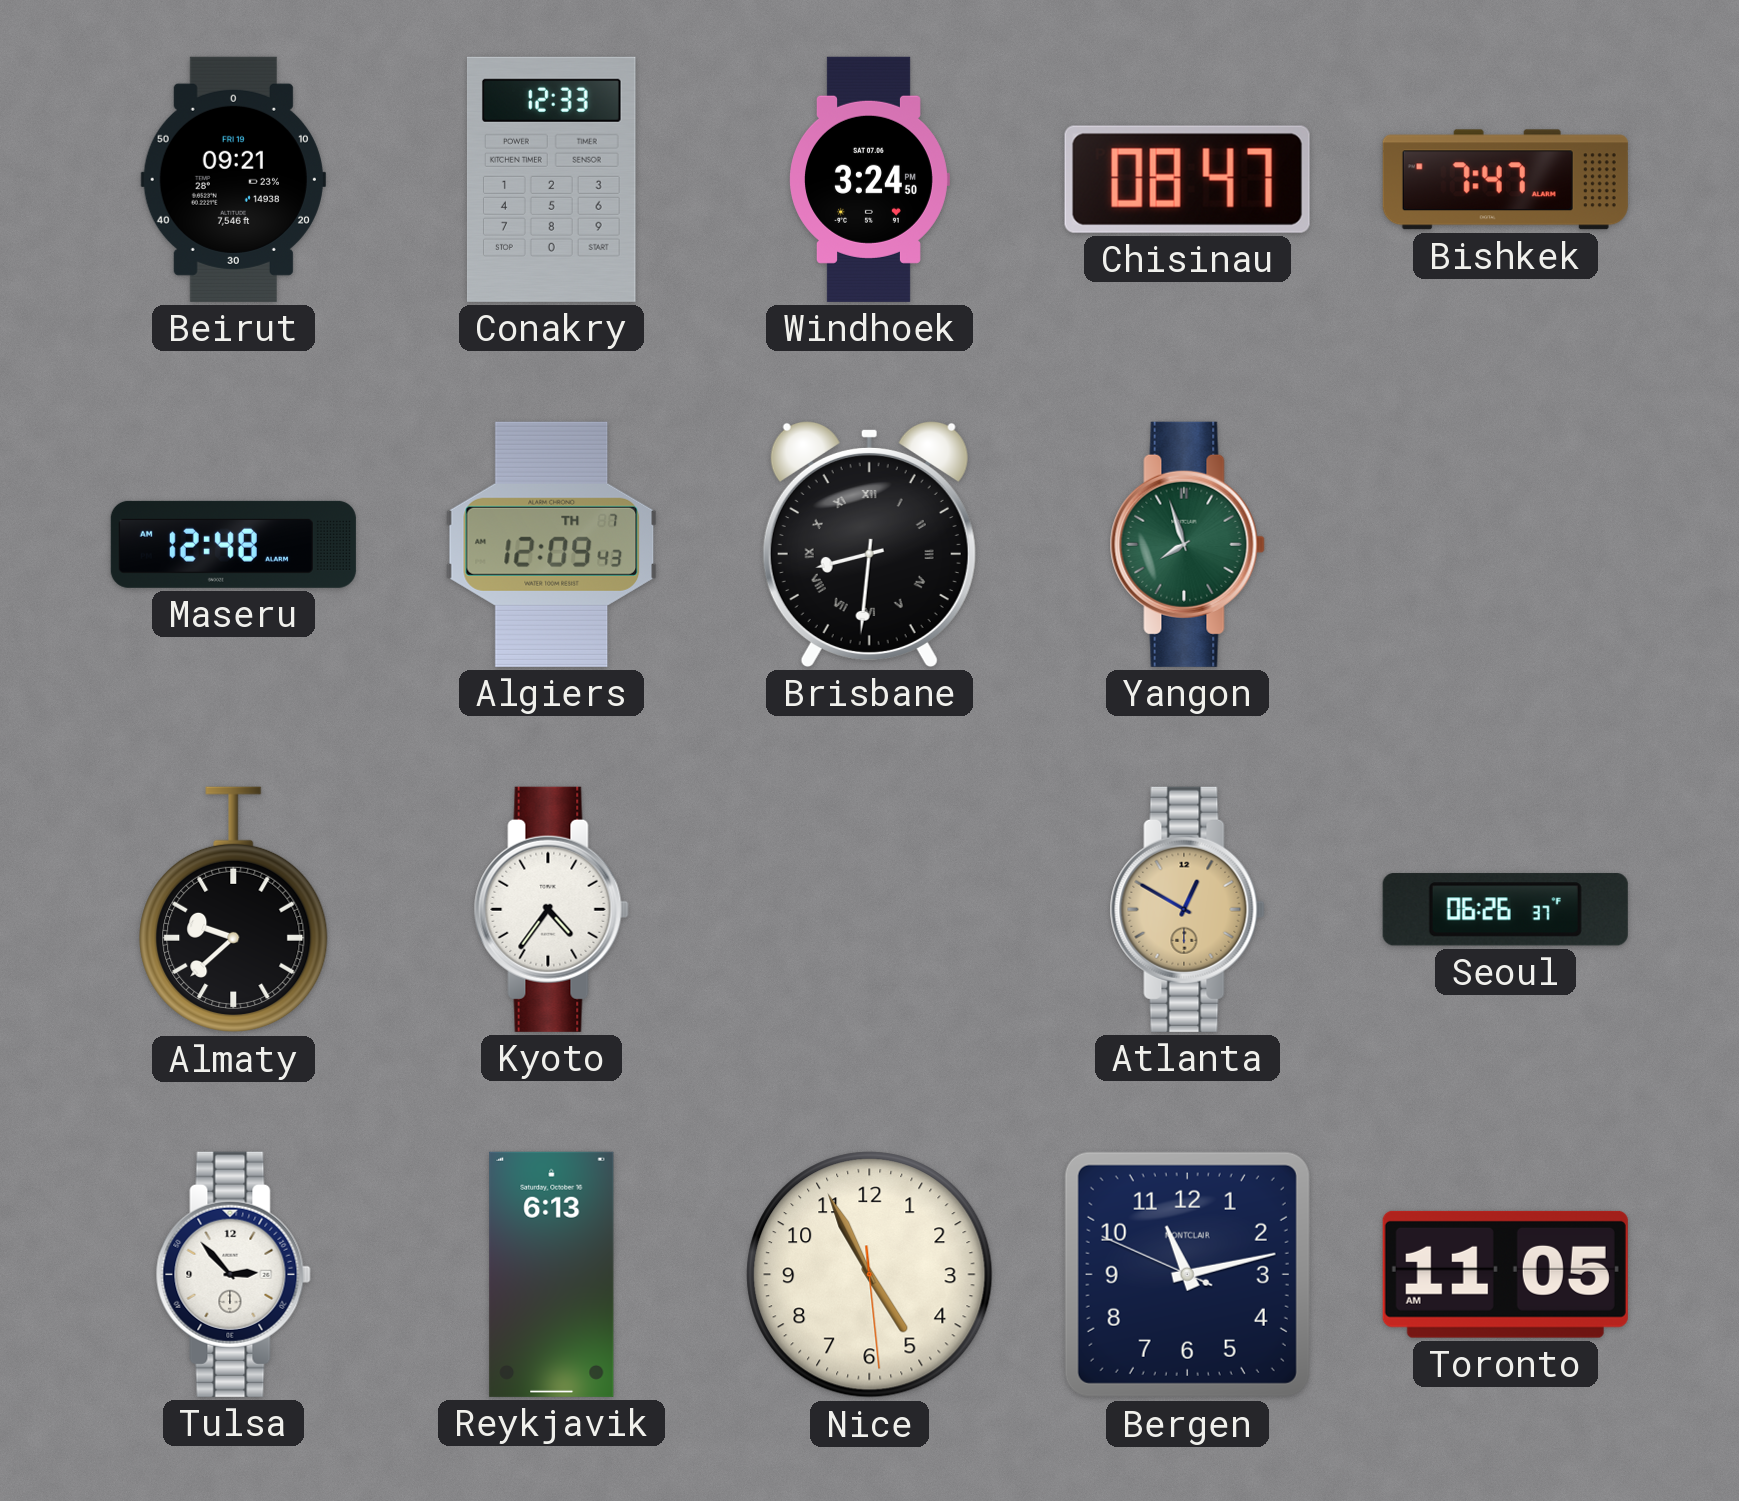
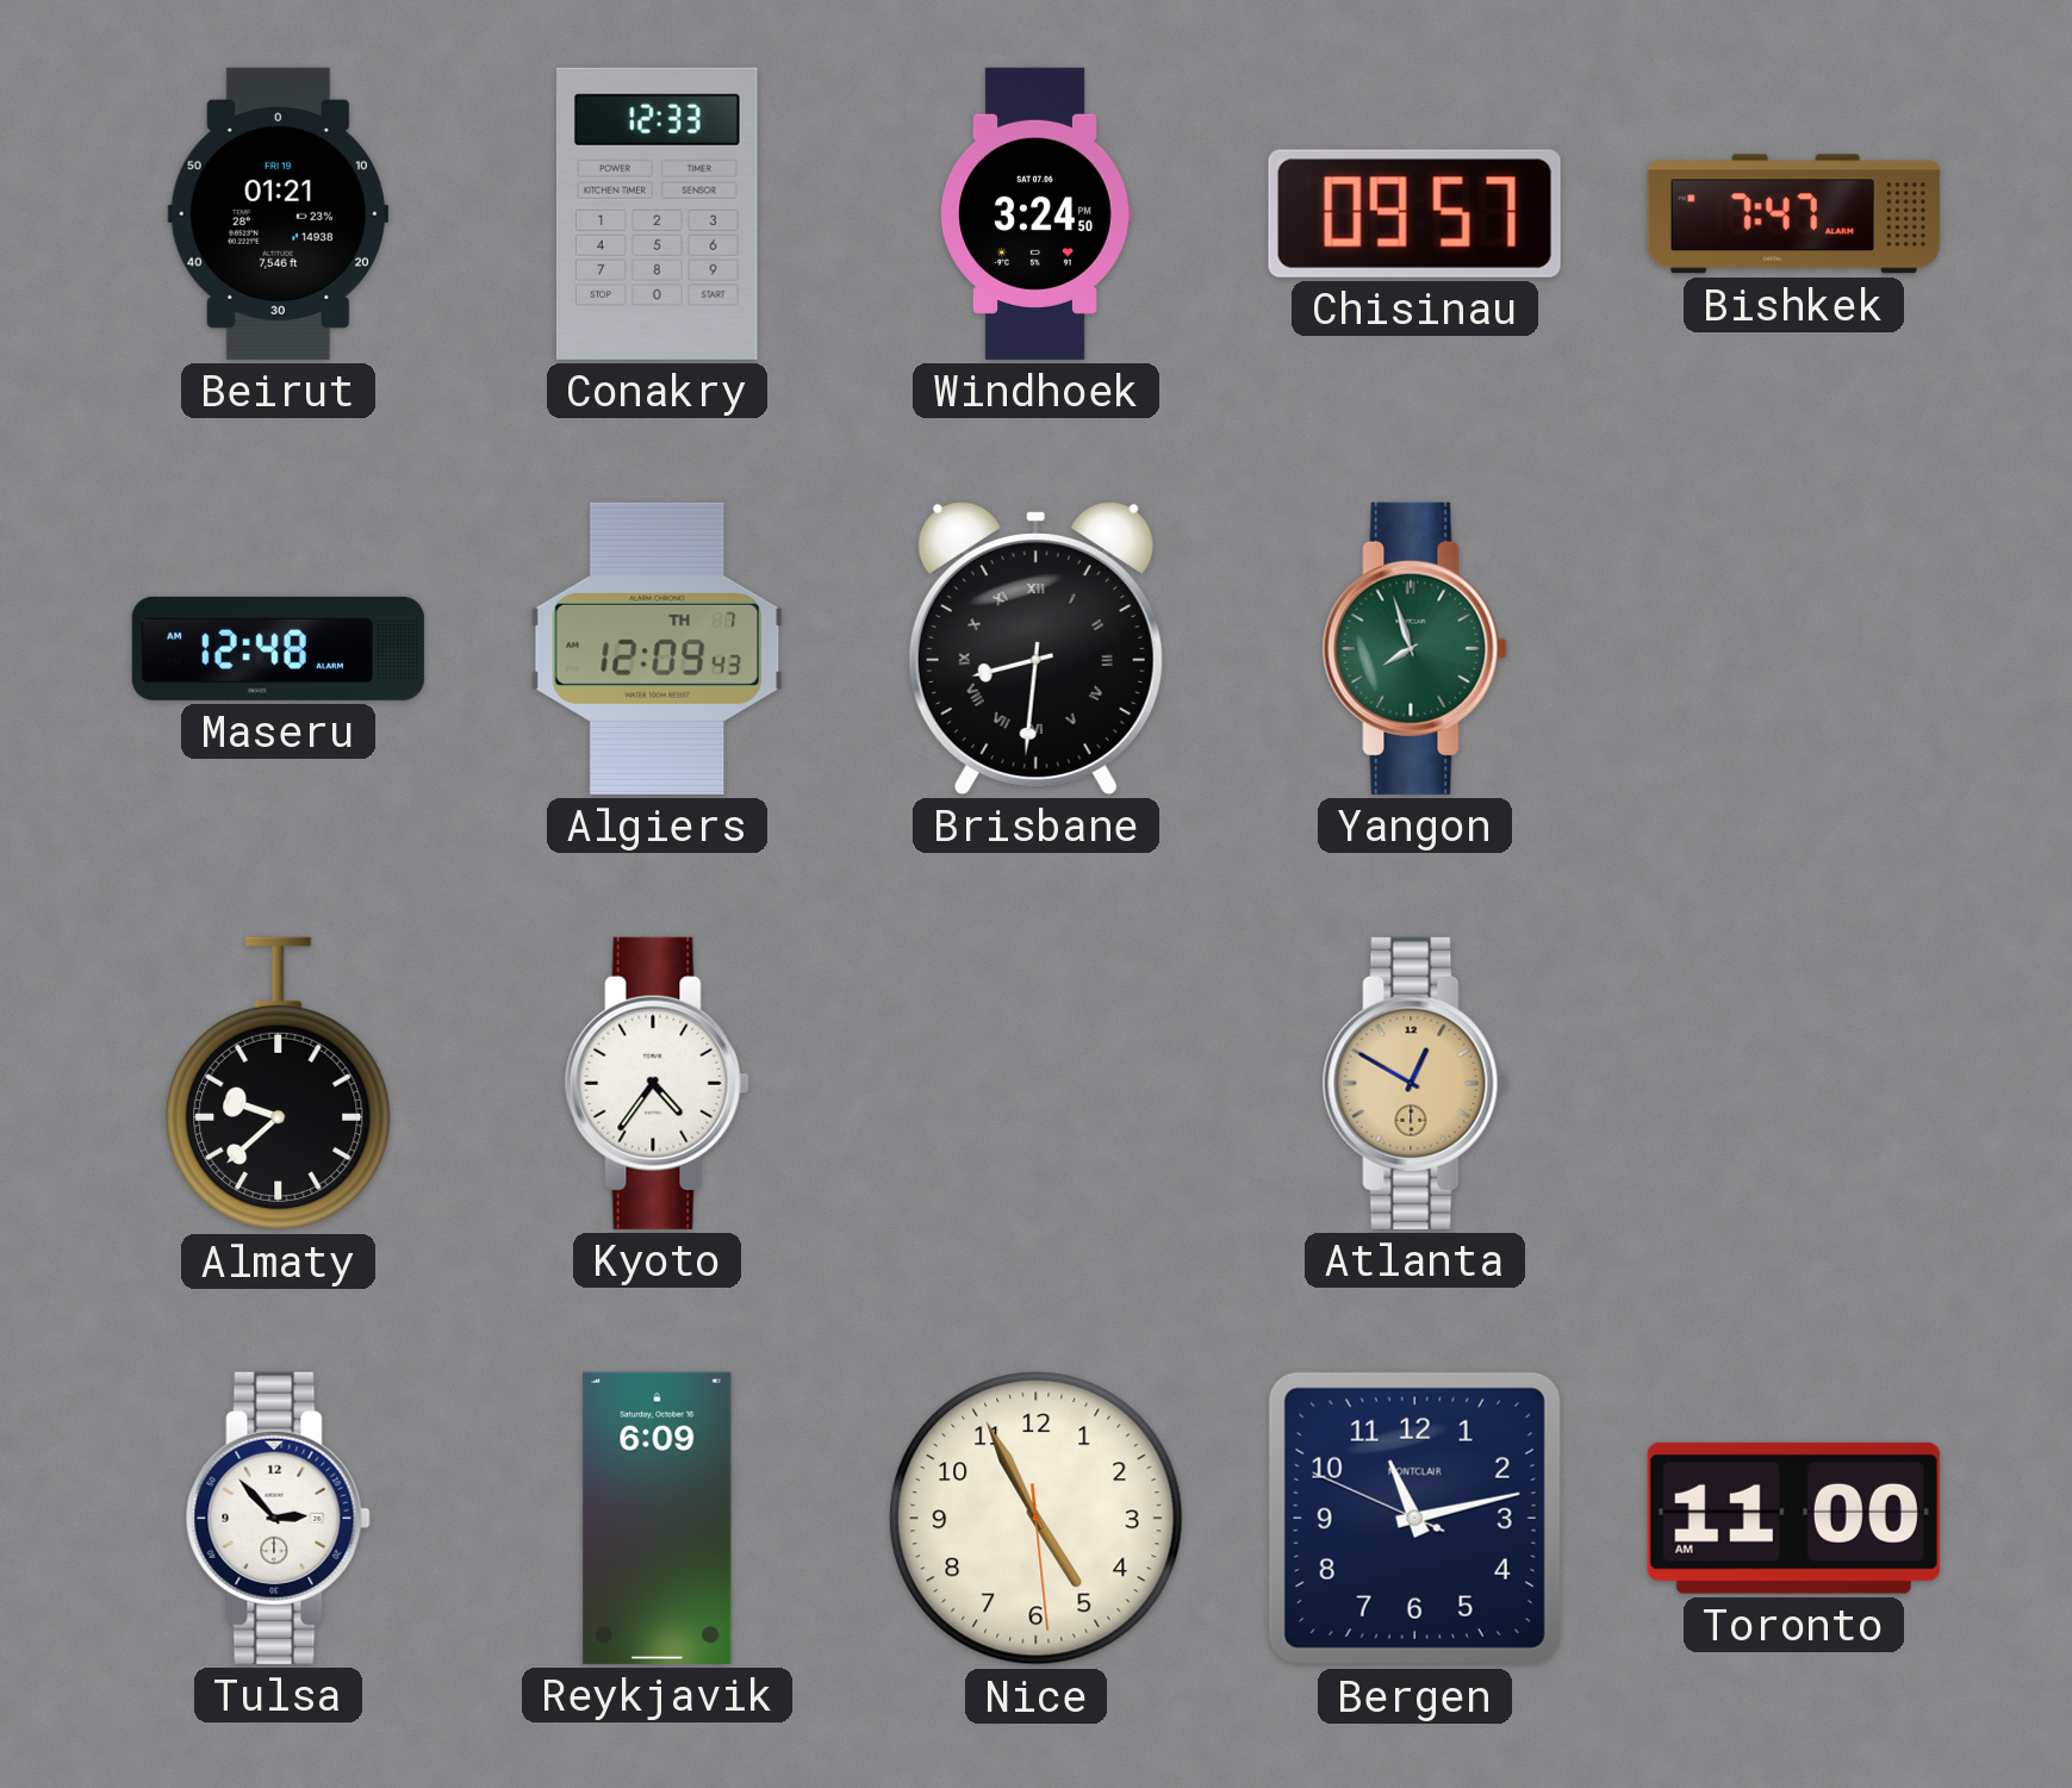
Beirut: 09:21 -> 01:21
Chisinau: 08:47 -> 09:57
Seoul: 06:26 -> none
Reykjavik: 6:13 -> 6:09
Toronto: 11:05 -> 11:00
